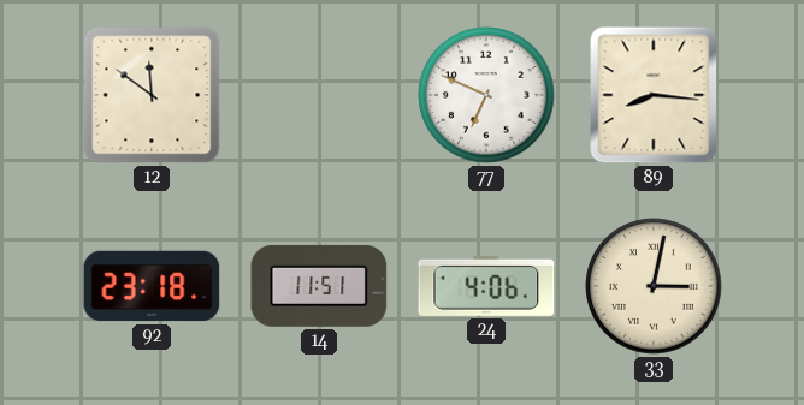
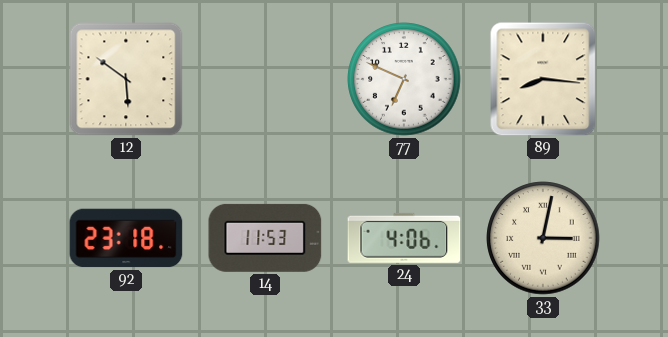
12: 11:51 -> 5:51
14: 11:51 -> 11:53
